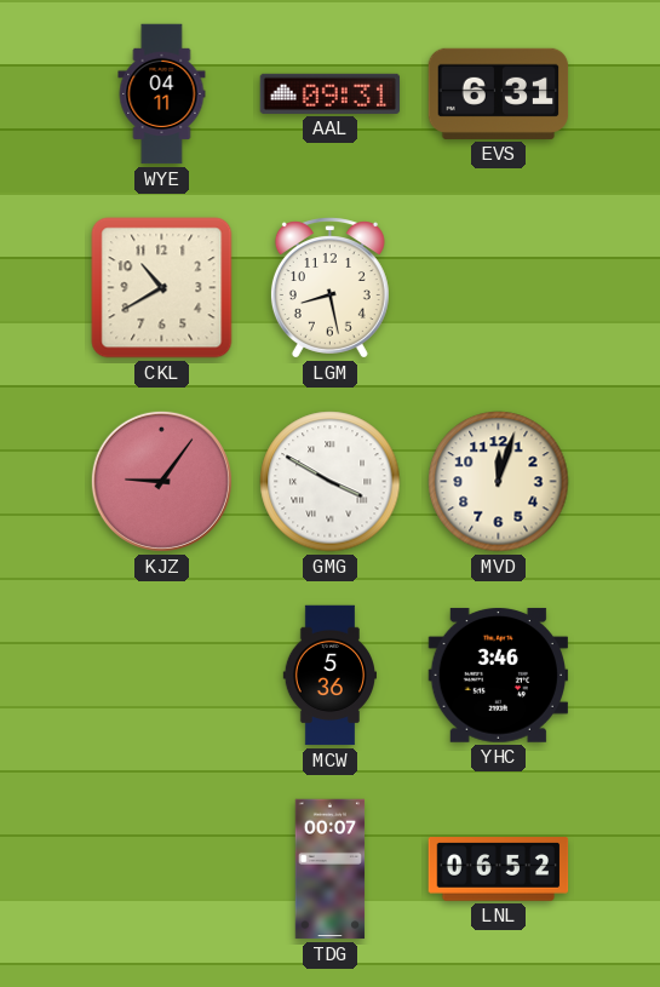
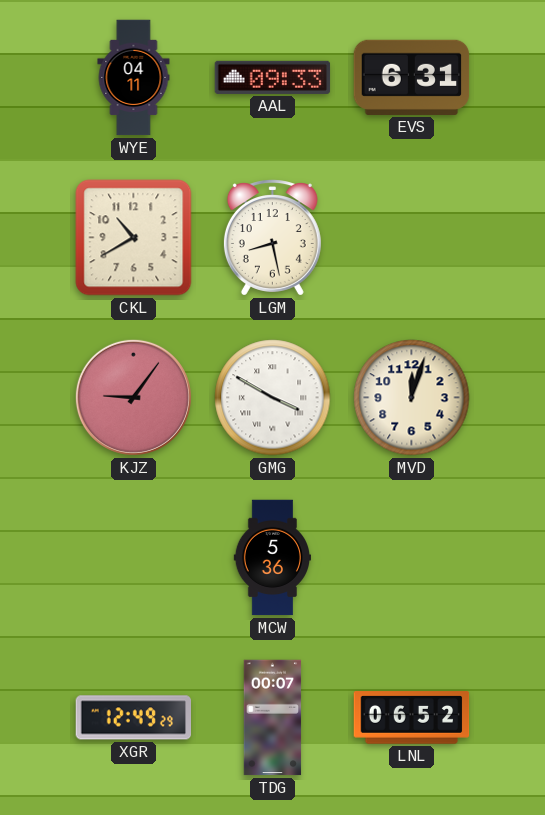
AAL: 09:31 -> 09:33
YHC: 3:46 -> none
XGR: none -> 12:49
